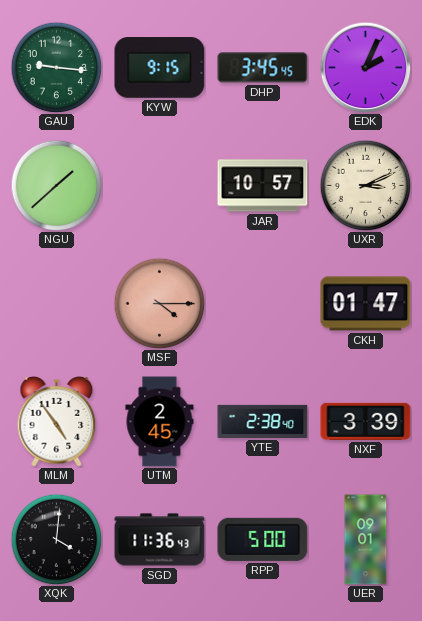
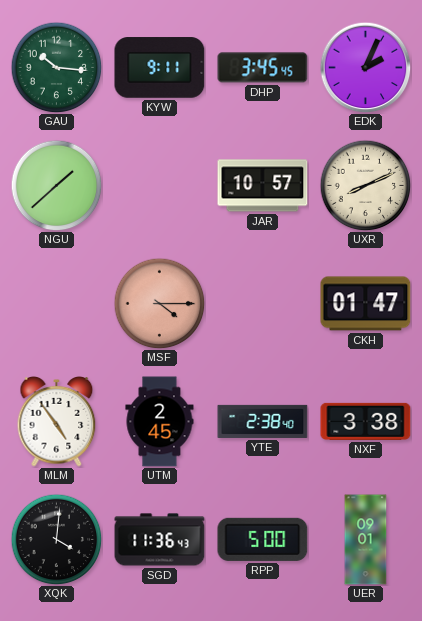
GAU: 9:16 -> 10:16
KYW: 9:15 -> 9:11
UXR: 3:11 -> 8:11
NXF: 3:39 -> 3:38
